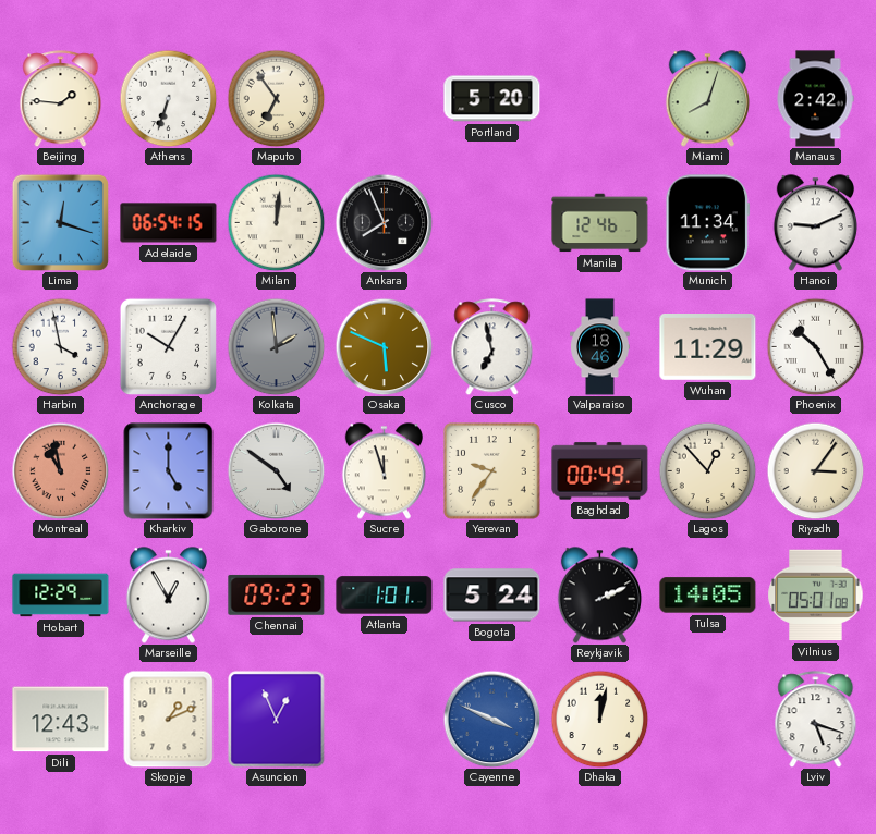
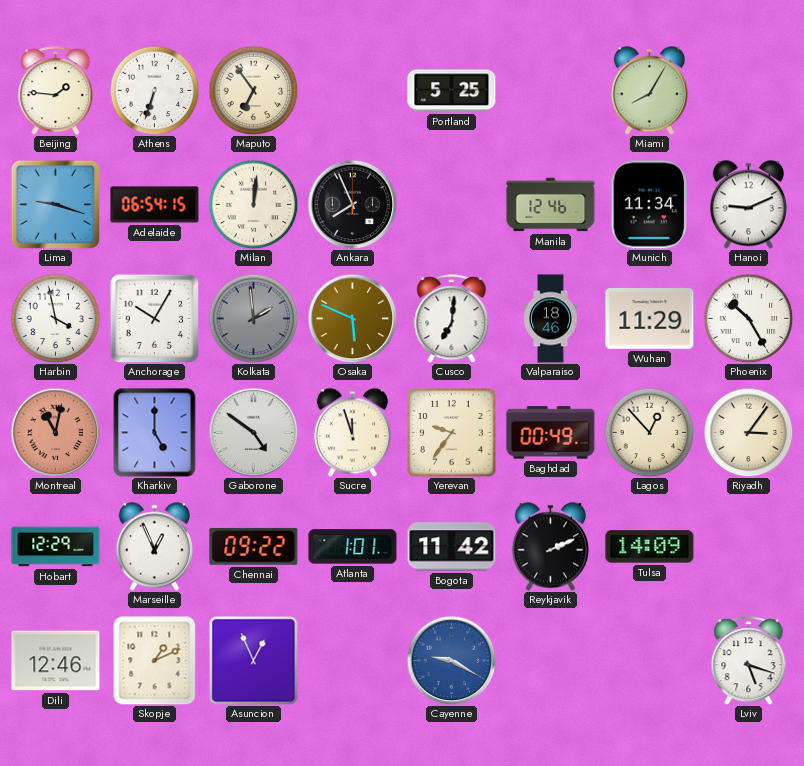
Portland: 5:20 -> 5:25
Miami: 8:03 -> 8:05
Manaus: 2:42 -> none
Lima: 12:18 -> 9:18
Cusco: 6:58 -> 7:01
Montreal: 10:58 -> 11:02
Marseille: 12:55 -> 12:56
Chennai: 09:23 -> 09:22
Bogota: 5:24 -> 11:42
Tulsa: 14:05 -> 14:09
Vilnius: 05:01 -> none
Dili: 12:43 -> 12:46
Cayenne: 3:49 -> 9:20
Dhaka: 12:02 -> none
